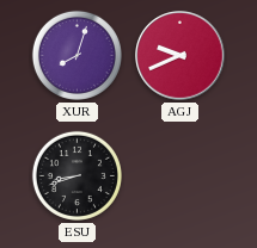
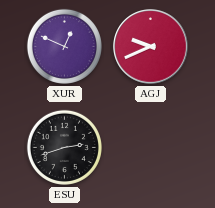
XUR: 8:03 -> 12:49
ESU: 8:42 -> 2:42
